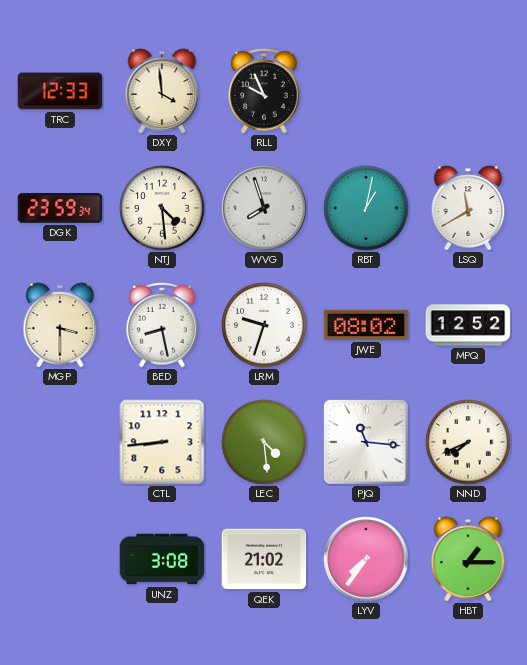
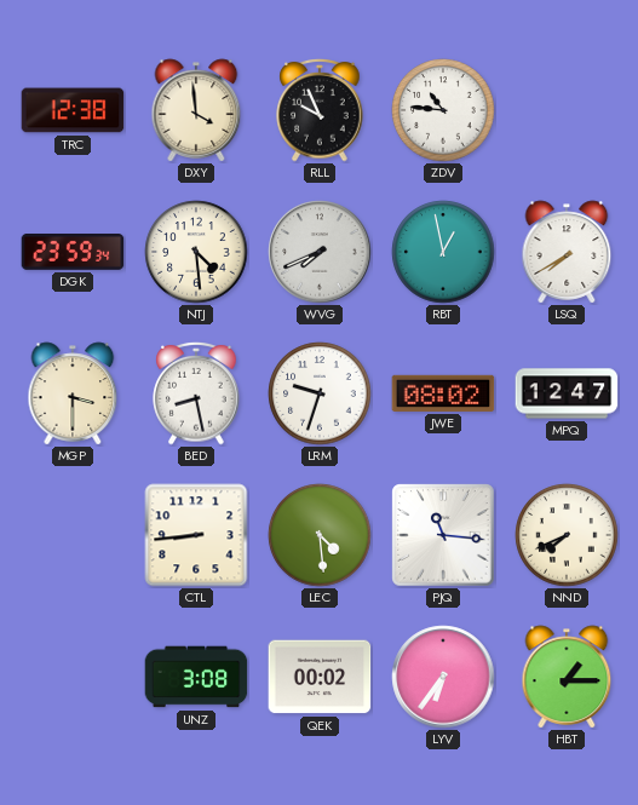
TRC: 12:33 -> 12:38
ZDV: none -> 10:46
WVG: 7:57 -> 7:41
RBT: 1:02 -> 12:58
LSQ: 11:40 -> 7:40
MPQ: 12:52 -> 12:47
QEK: 21:02 -> 00:02
LYV: 7:36 -> 6:36
